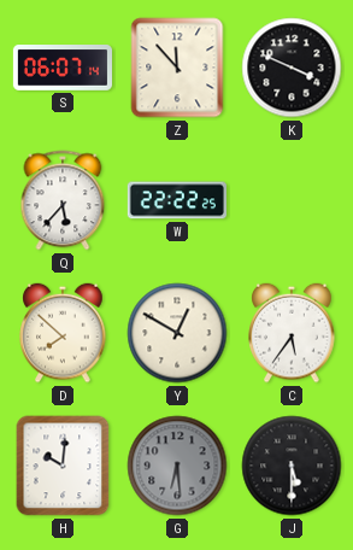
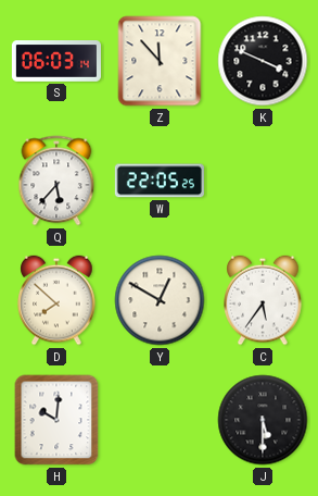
S: 06:07 -> 06:03
W: 22:22 -> 22:05
G: 6:29 -> none
